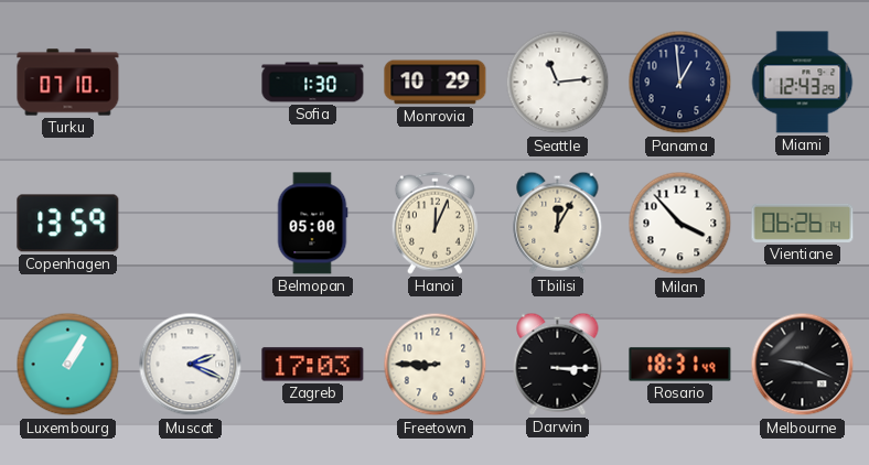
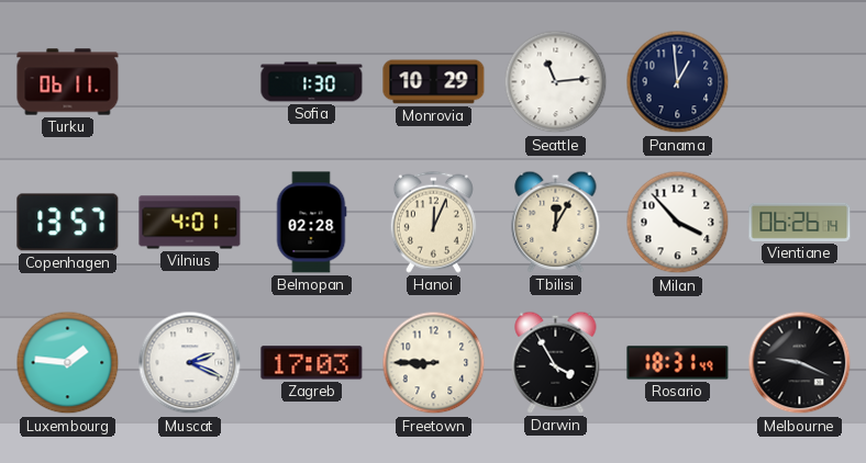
Turku: 07:10 -> 06:11
Miami: 12:43 -> none
Copenhagen: 13:59 -> 13:57
Vilnius: none -> 4:01
Belmopan: 05:00 -> 02:28
Luxembourg: 1:05 -> 1:46
Darwin: 3:15 -> 3:55
